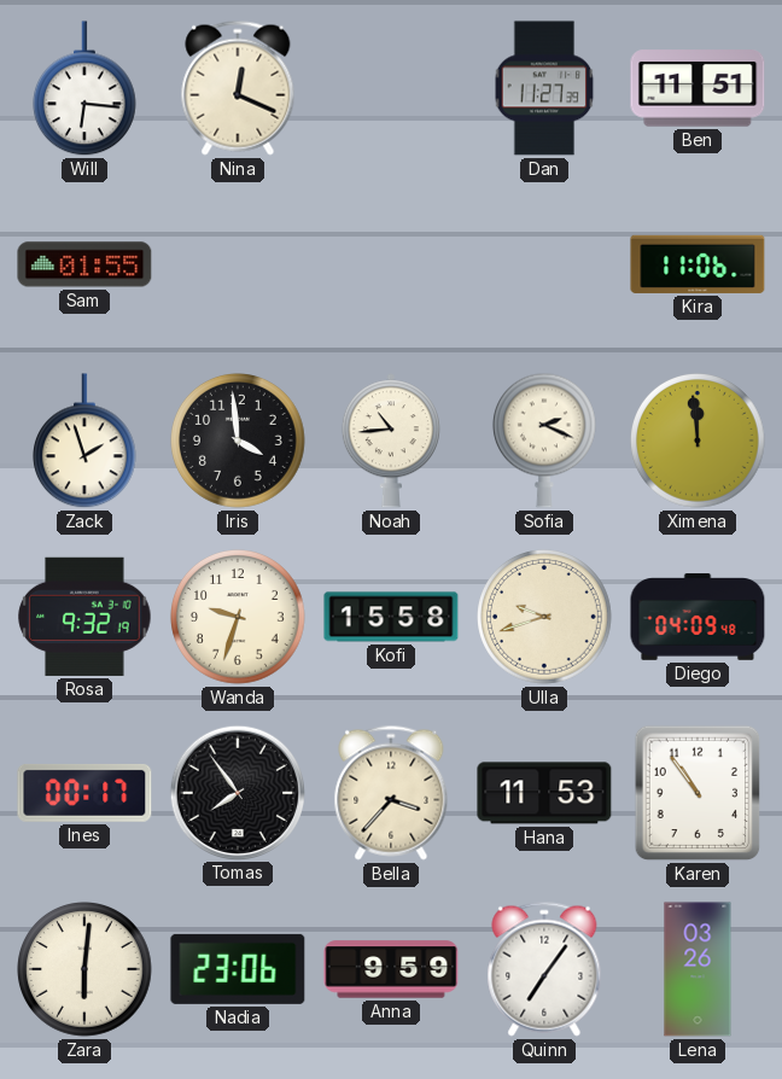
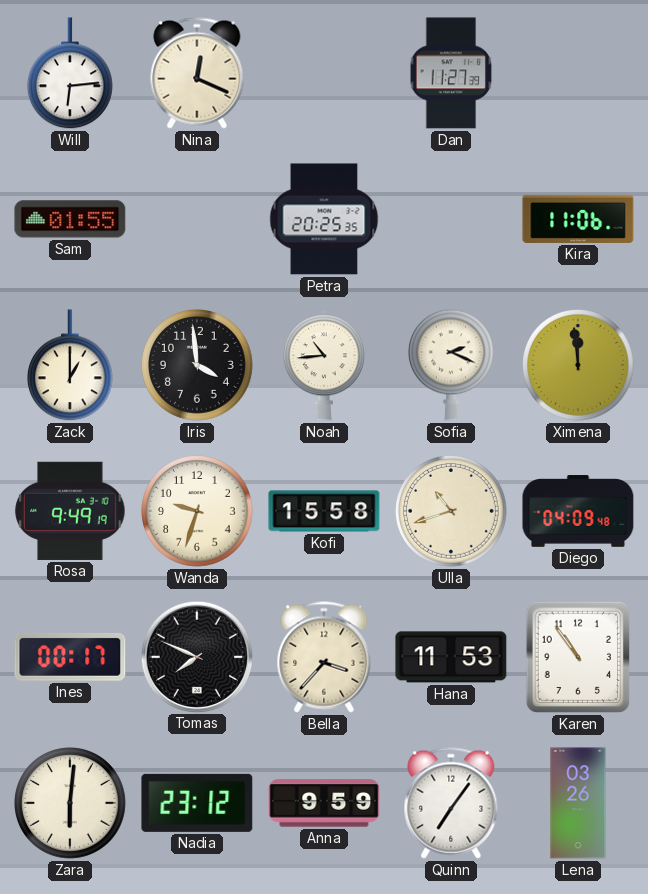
Will: 6:16 -> 6:14
Ben: 11:51 -> none
Petra: none -> 20:25
Zack: 1:57 -> 1:00
Rosa: 9:32 -> 9:49
Ulla: 9:42 -> 10:42
Tomas: 7:54 -> 7:49
Nadia: 23:06 -> 23:12
